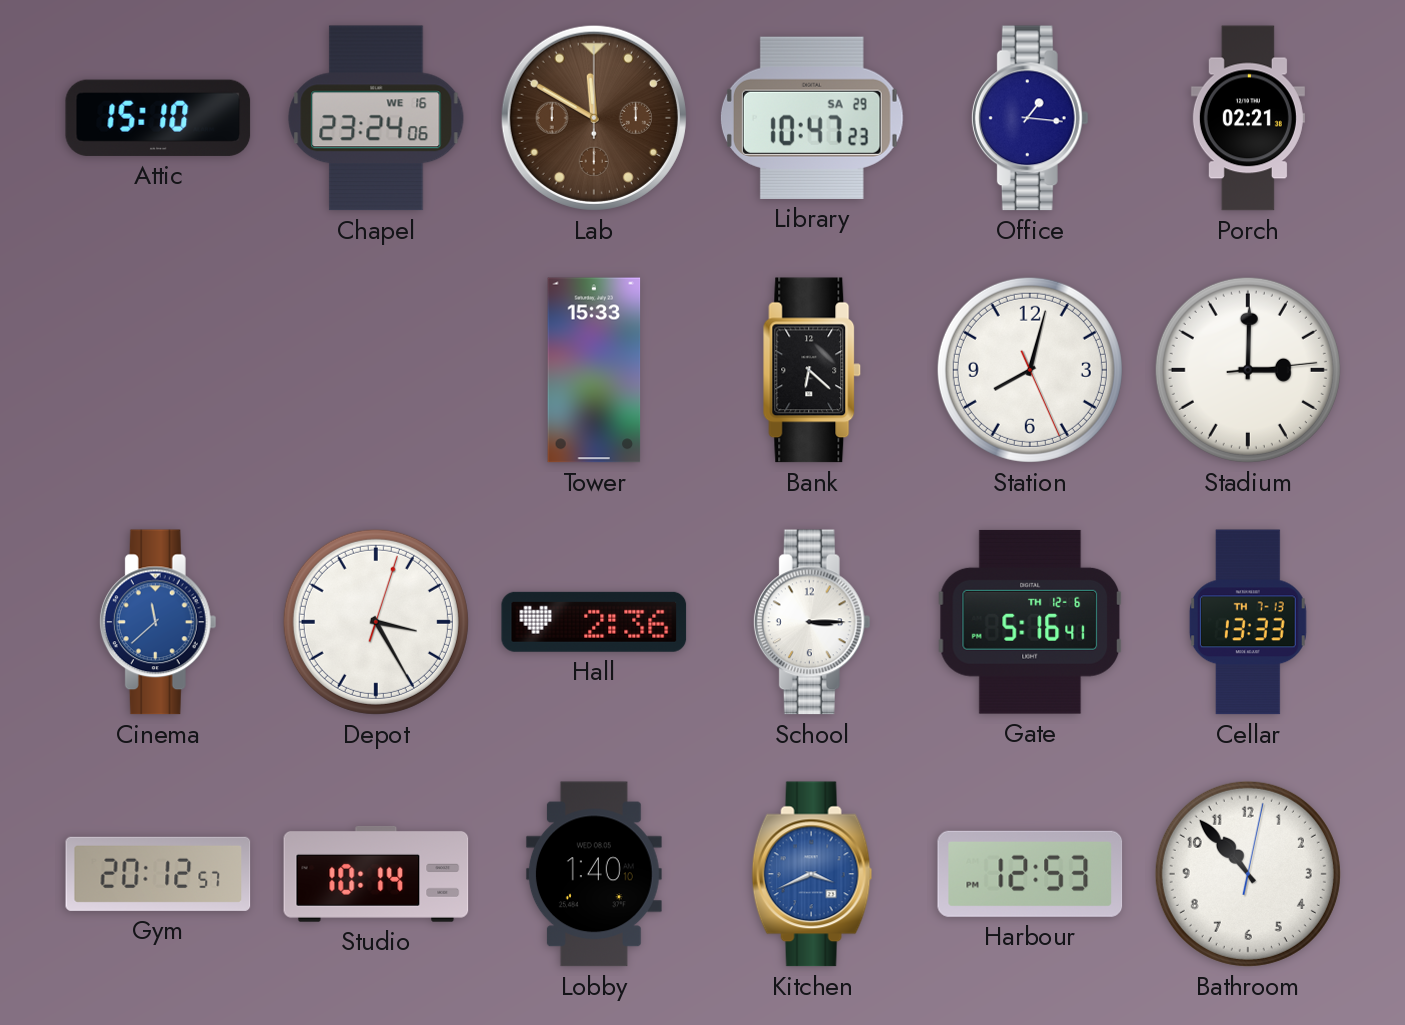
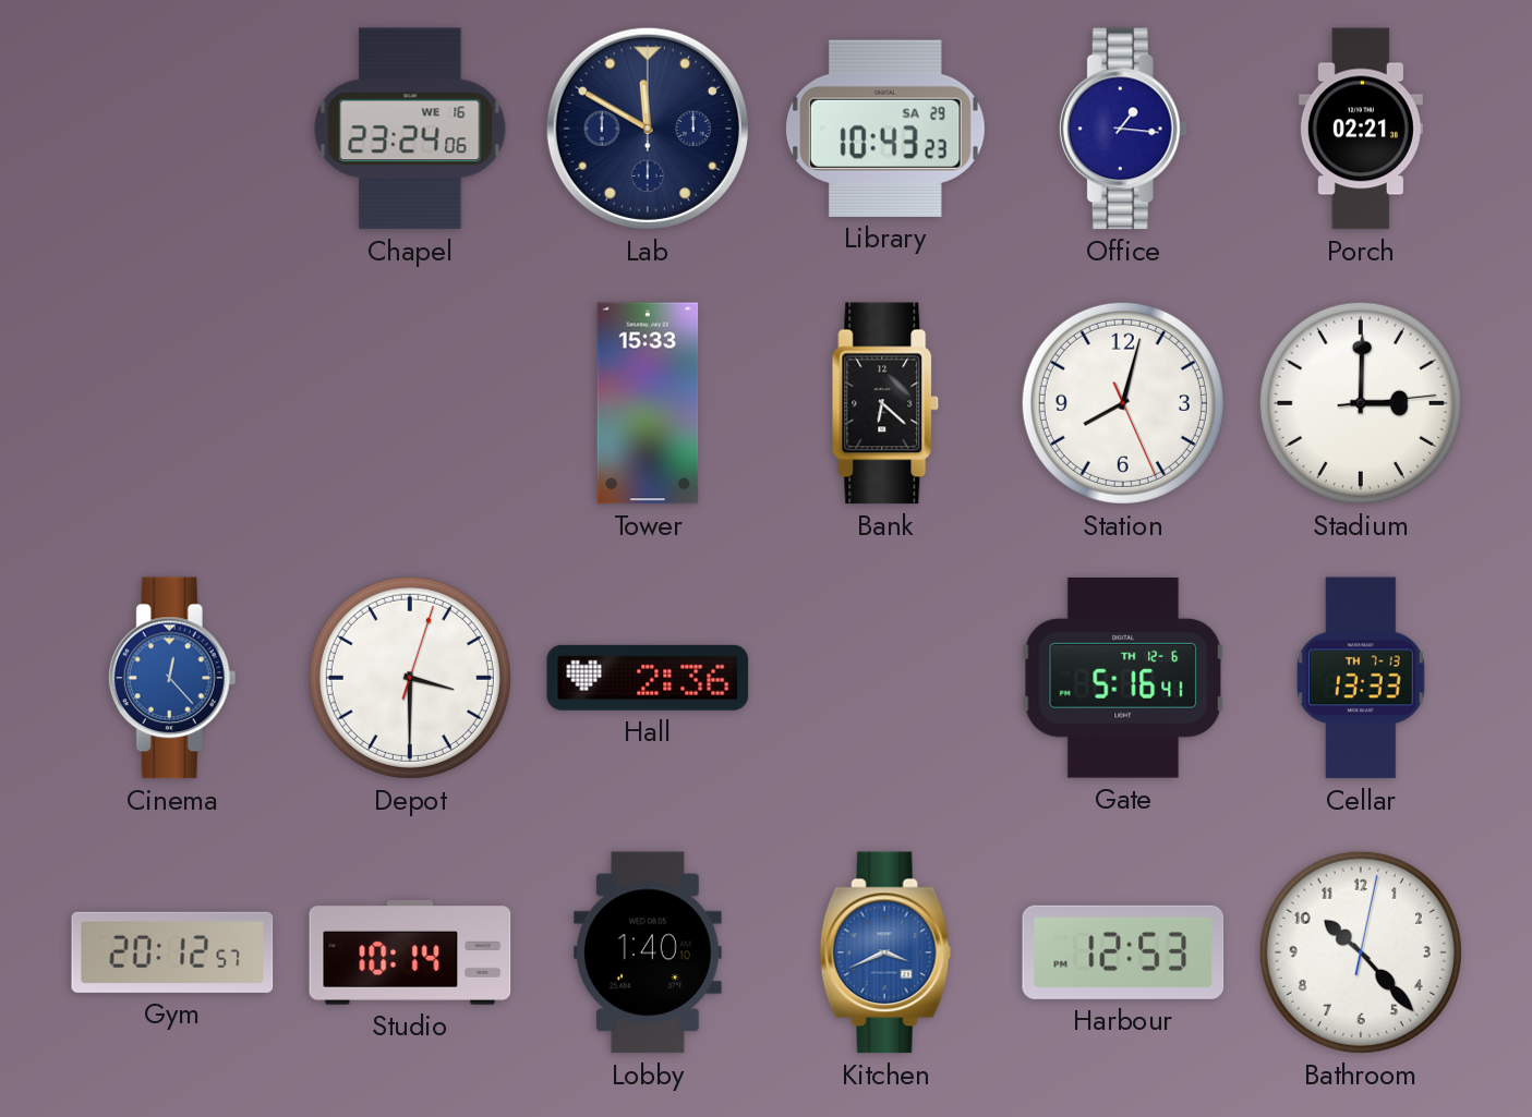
Attic: 15:10 -> none
Lab dial: brown -> navy
Library: 10:47 -> 10:43
Cinema: 11:38 -> 12:23
Depot: 3:25 -> 3:30
School: 3:15 -> none
Bathroom: 10:53 -> 10:23
